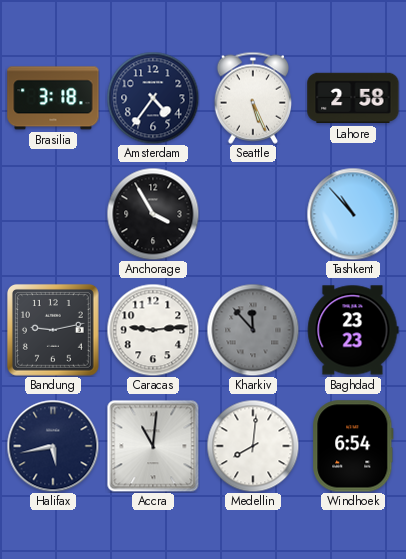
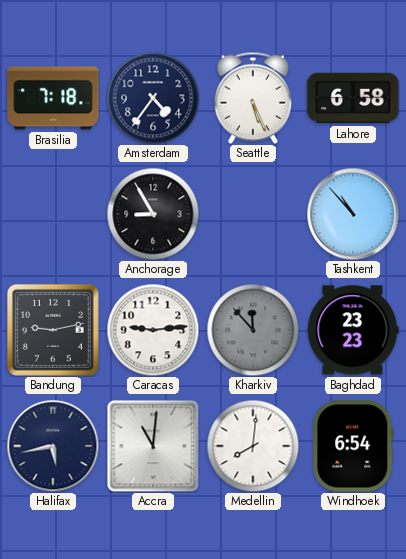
Brasilia: 3:18 -> 7:18
Lahore: 2:58 -> 6:58
Anchorage: 3:55 -> 8:55
